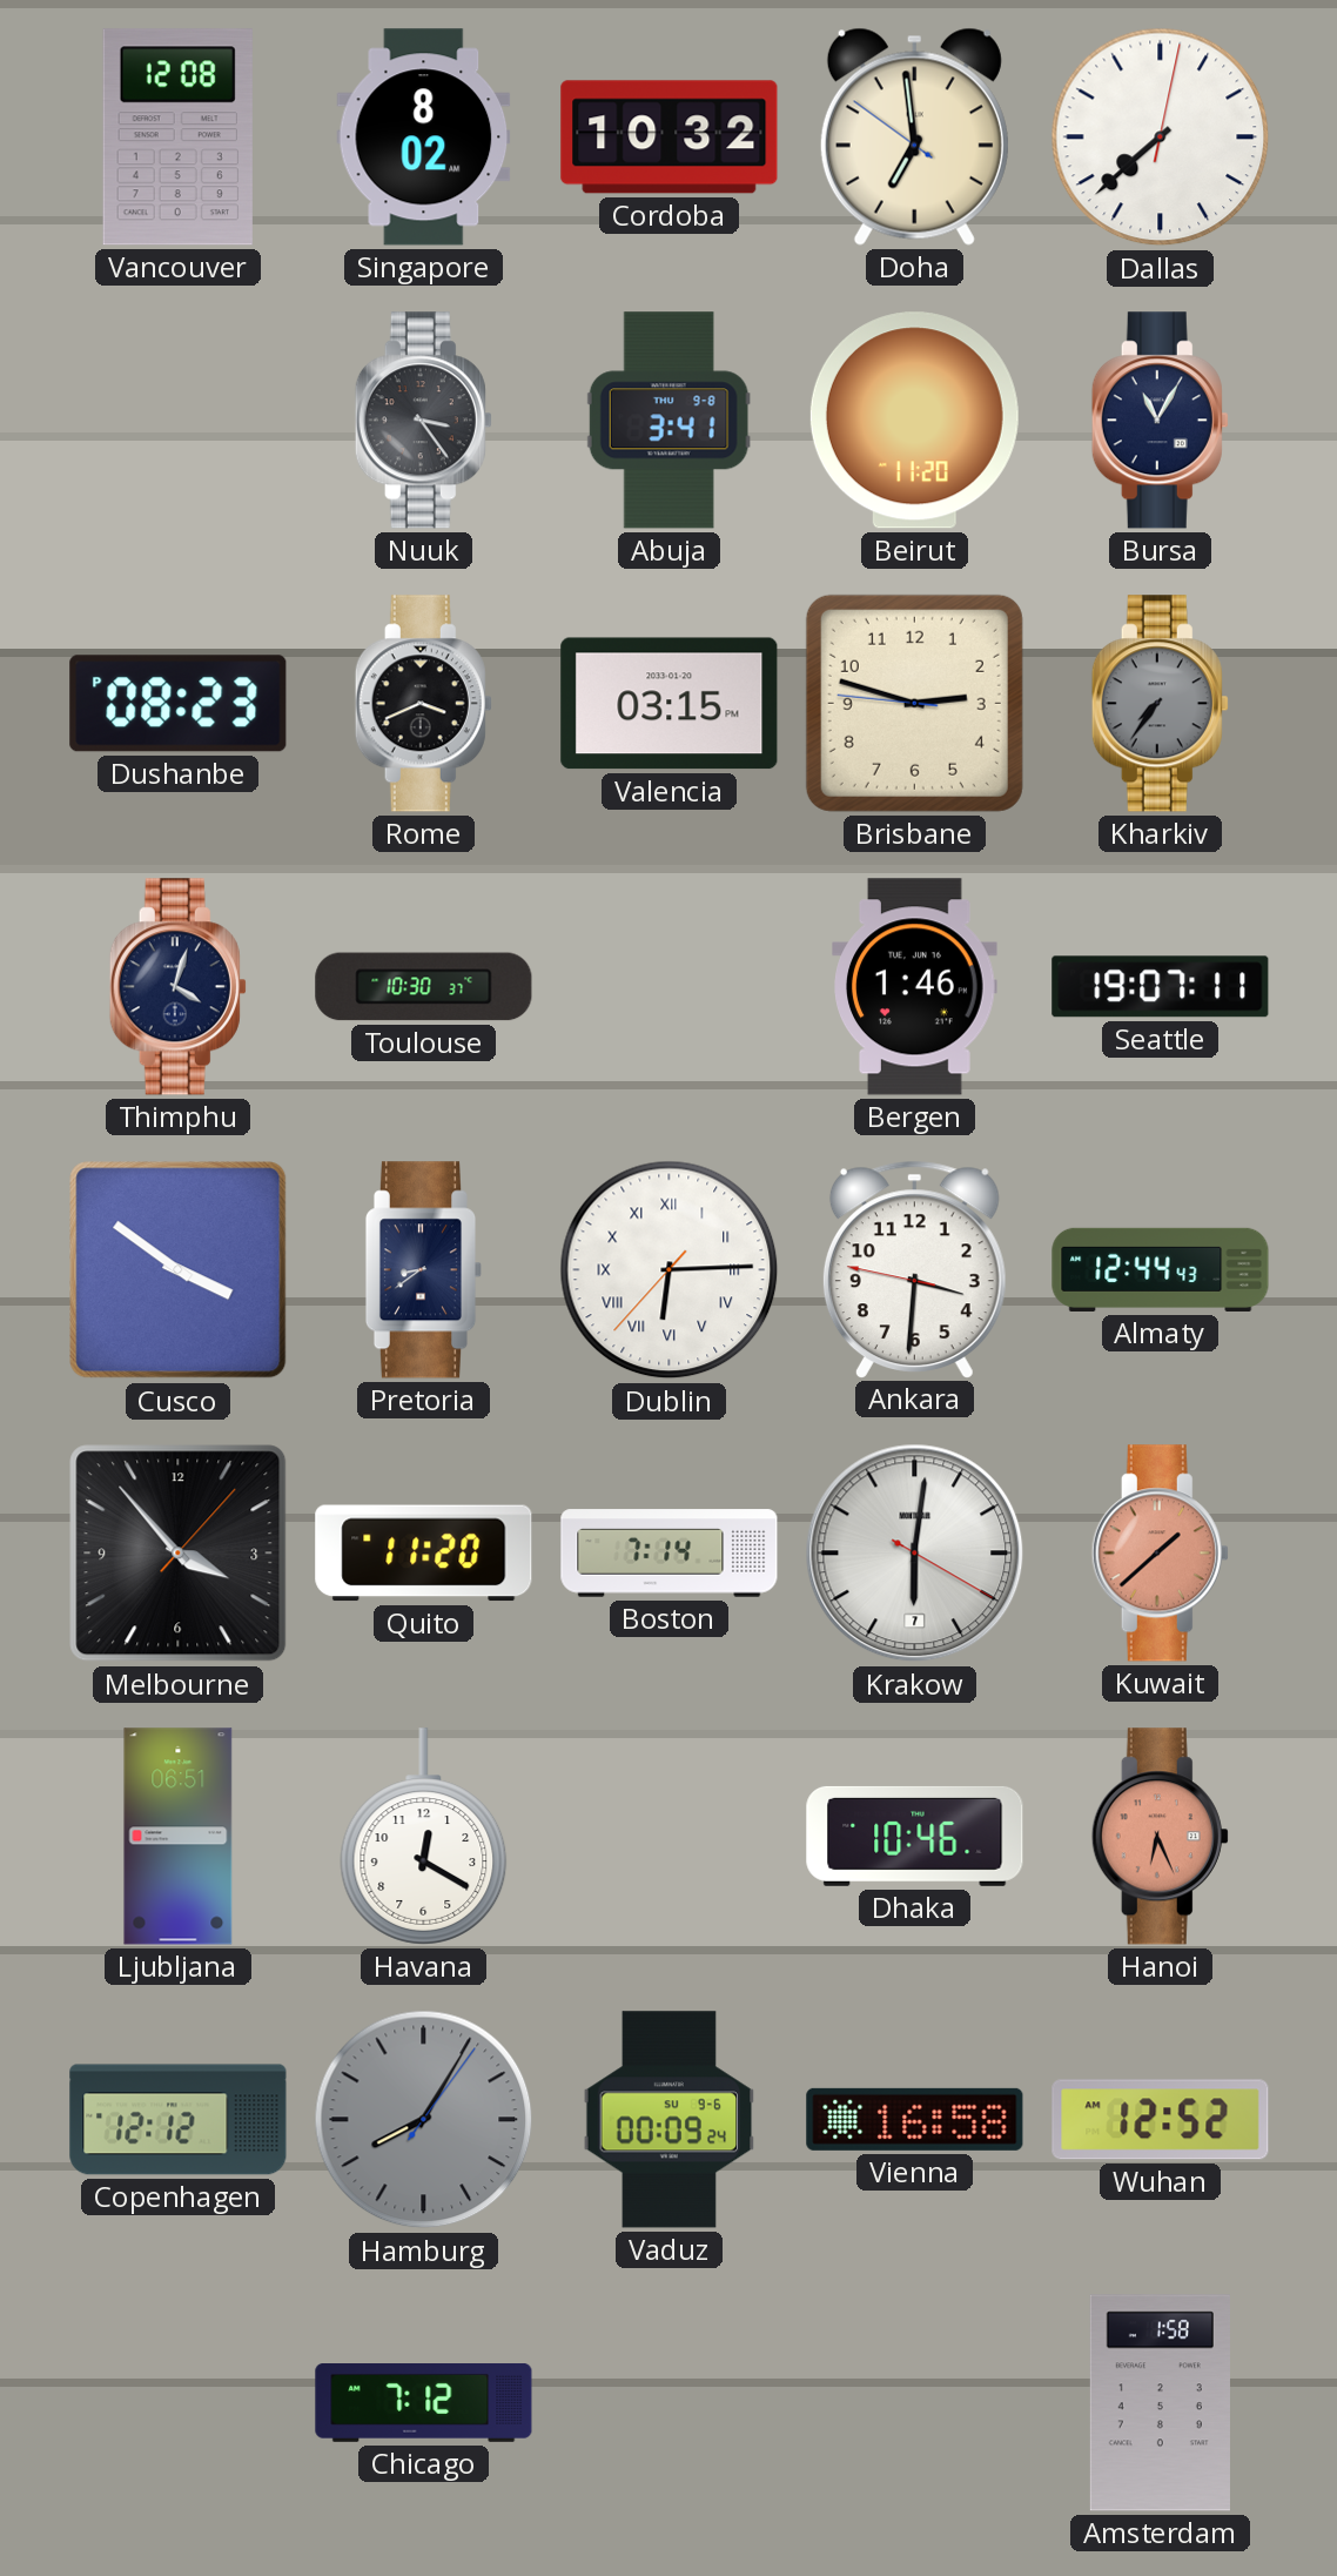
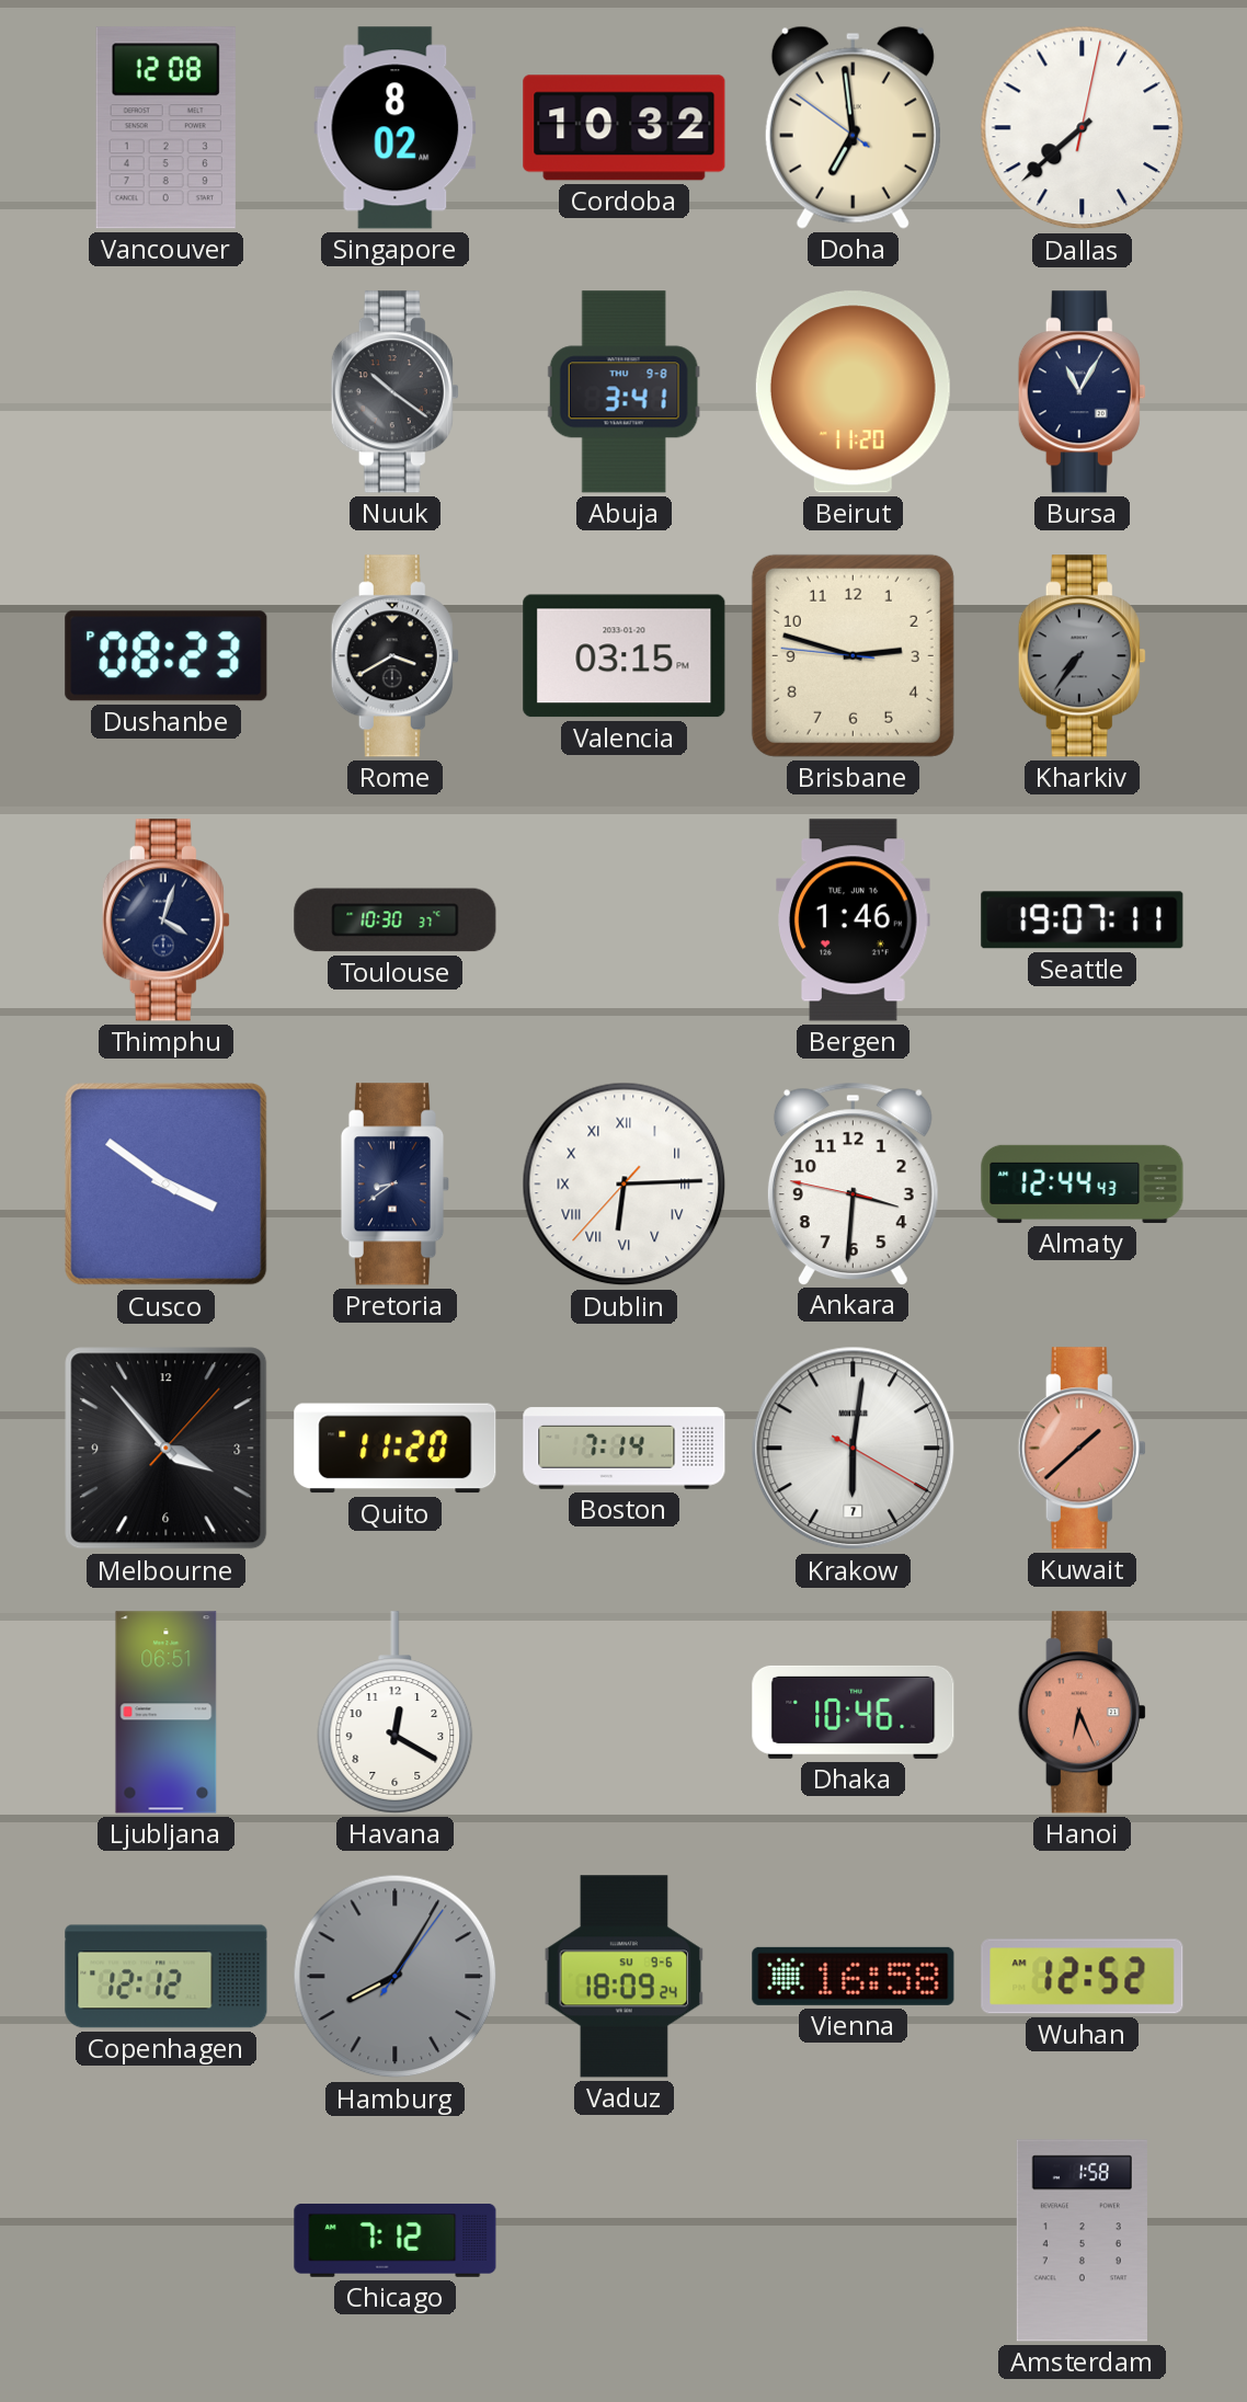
Nuuk: 3:24 -> 10:21
Rome: 3:41 -> 3:40
Vaduz: 00:09 -> 18:09
